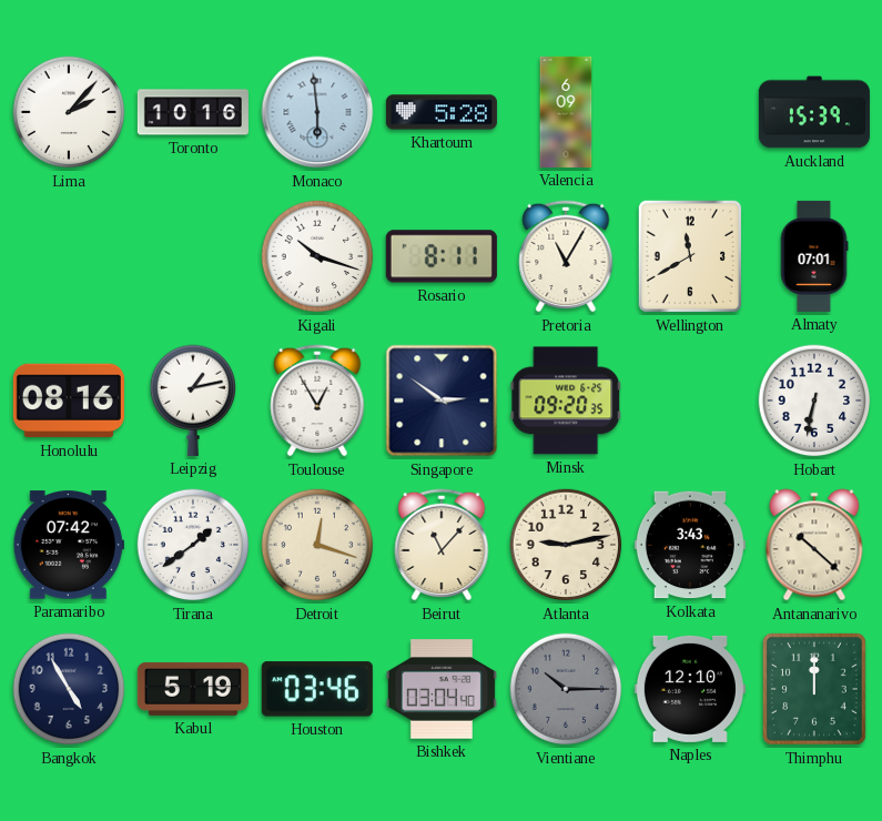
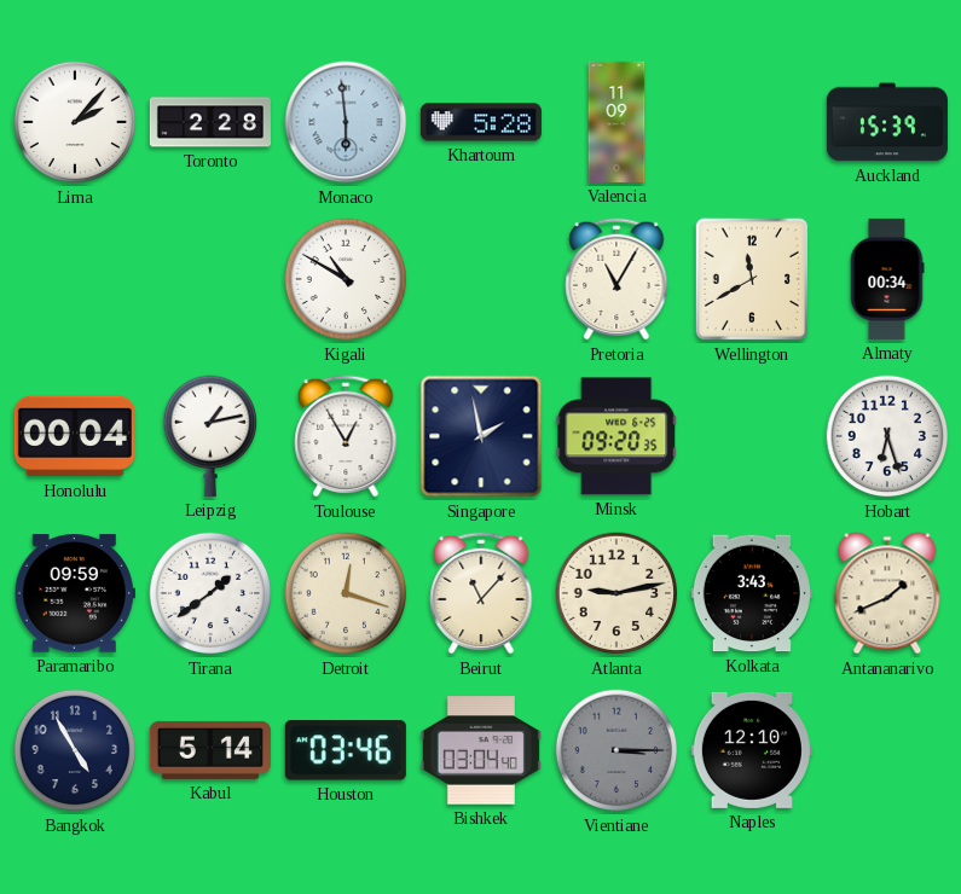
Toronto: 10:16 -> 2:28
Valencia: 6:09 -> 11:09
Kigali: 10:18 -> 10:50
Rosario: 8:11 -> none
Almaty: 07:01 -> 00:34
Honolulu: 08:16 -> 00:04
Singapore: 2:51 -> 1:58
Hobart: 6:32 -> 6:27
Paramaribo: 07:42 -> 09:59
Antananarivo: 10:22 -> 1:41
Kabul: 5:19 -> 5:14
Vientiane: 10:15 -> 3:15
Thimphu: 12:00 -> none
